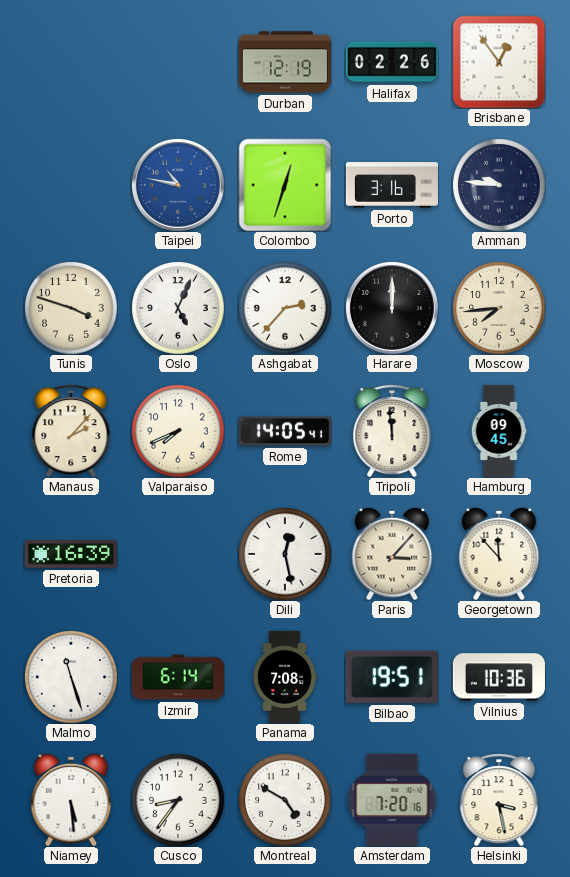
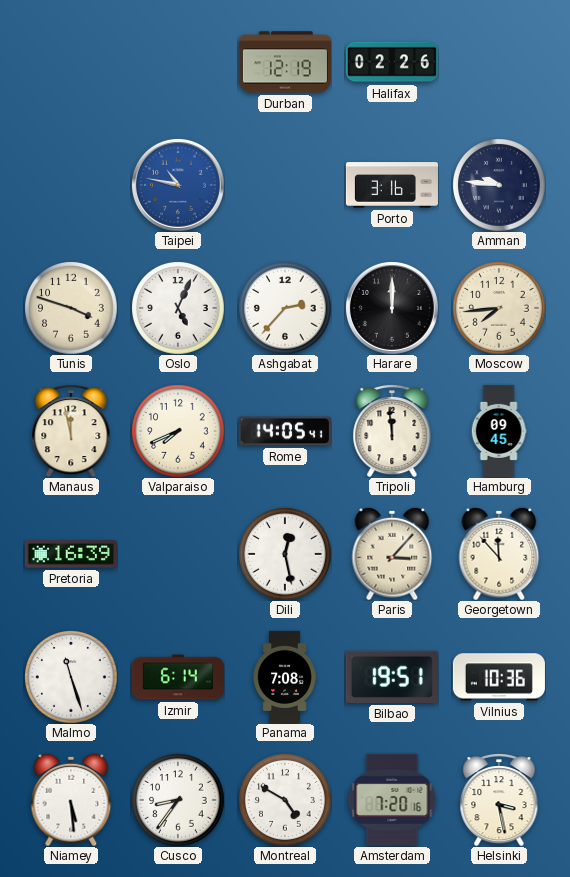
Brisbane: 12:54 -> none
Colombo: 12:33 -> none
Manaus: 2:07 -> 11:58
